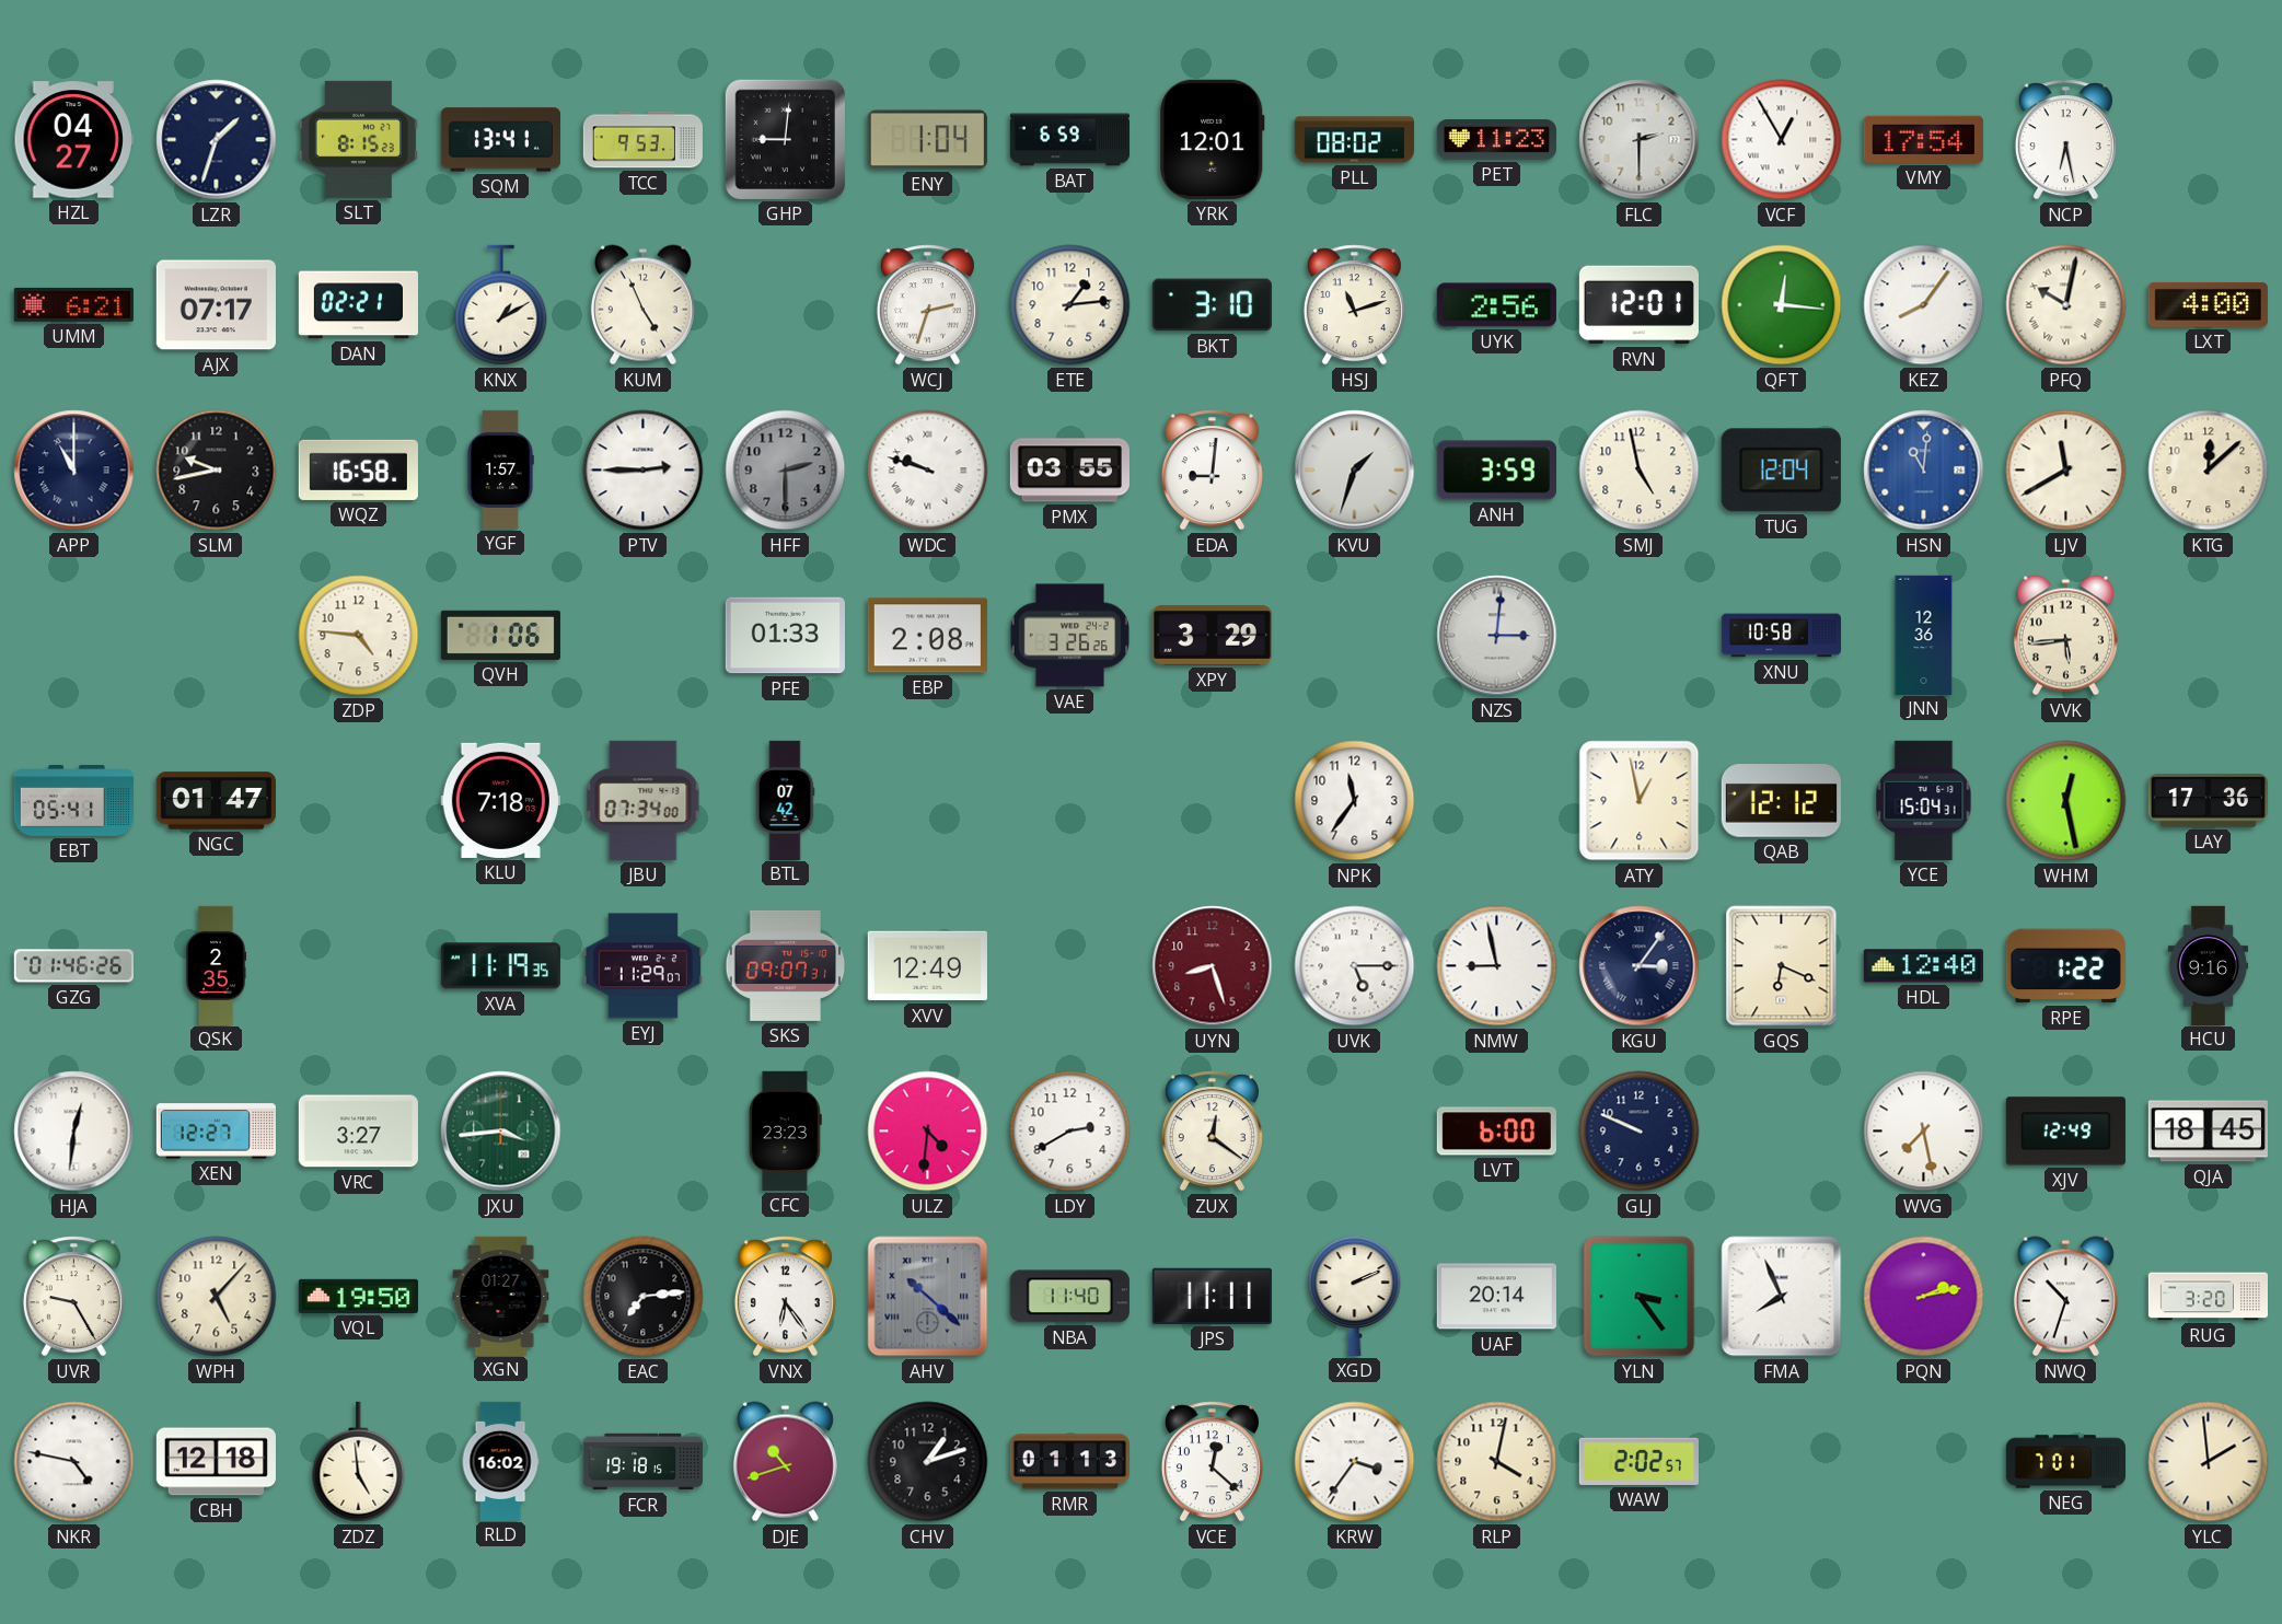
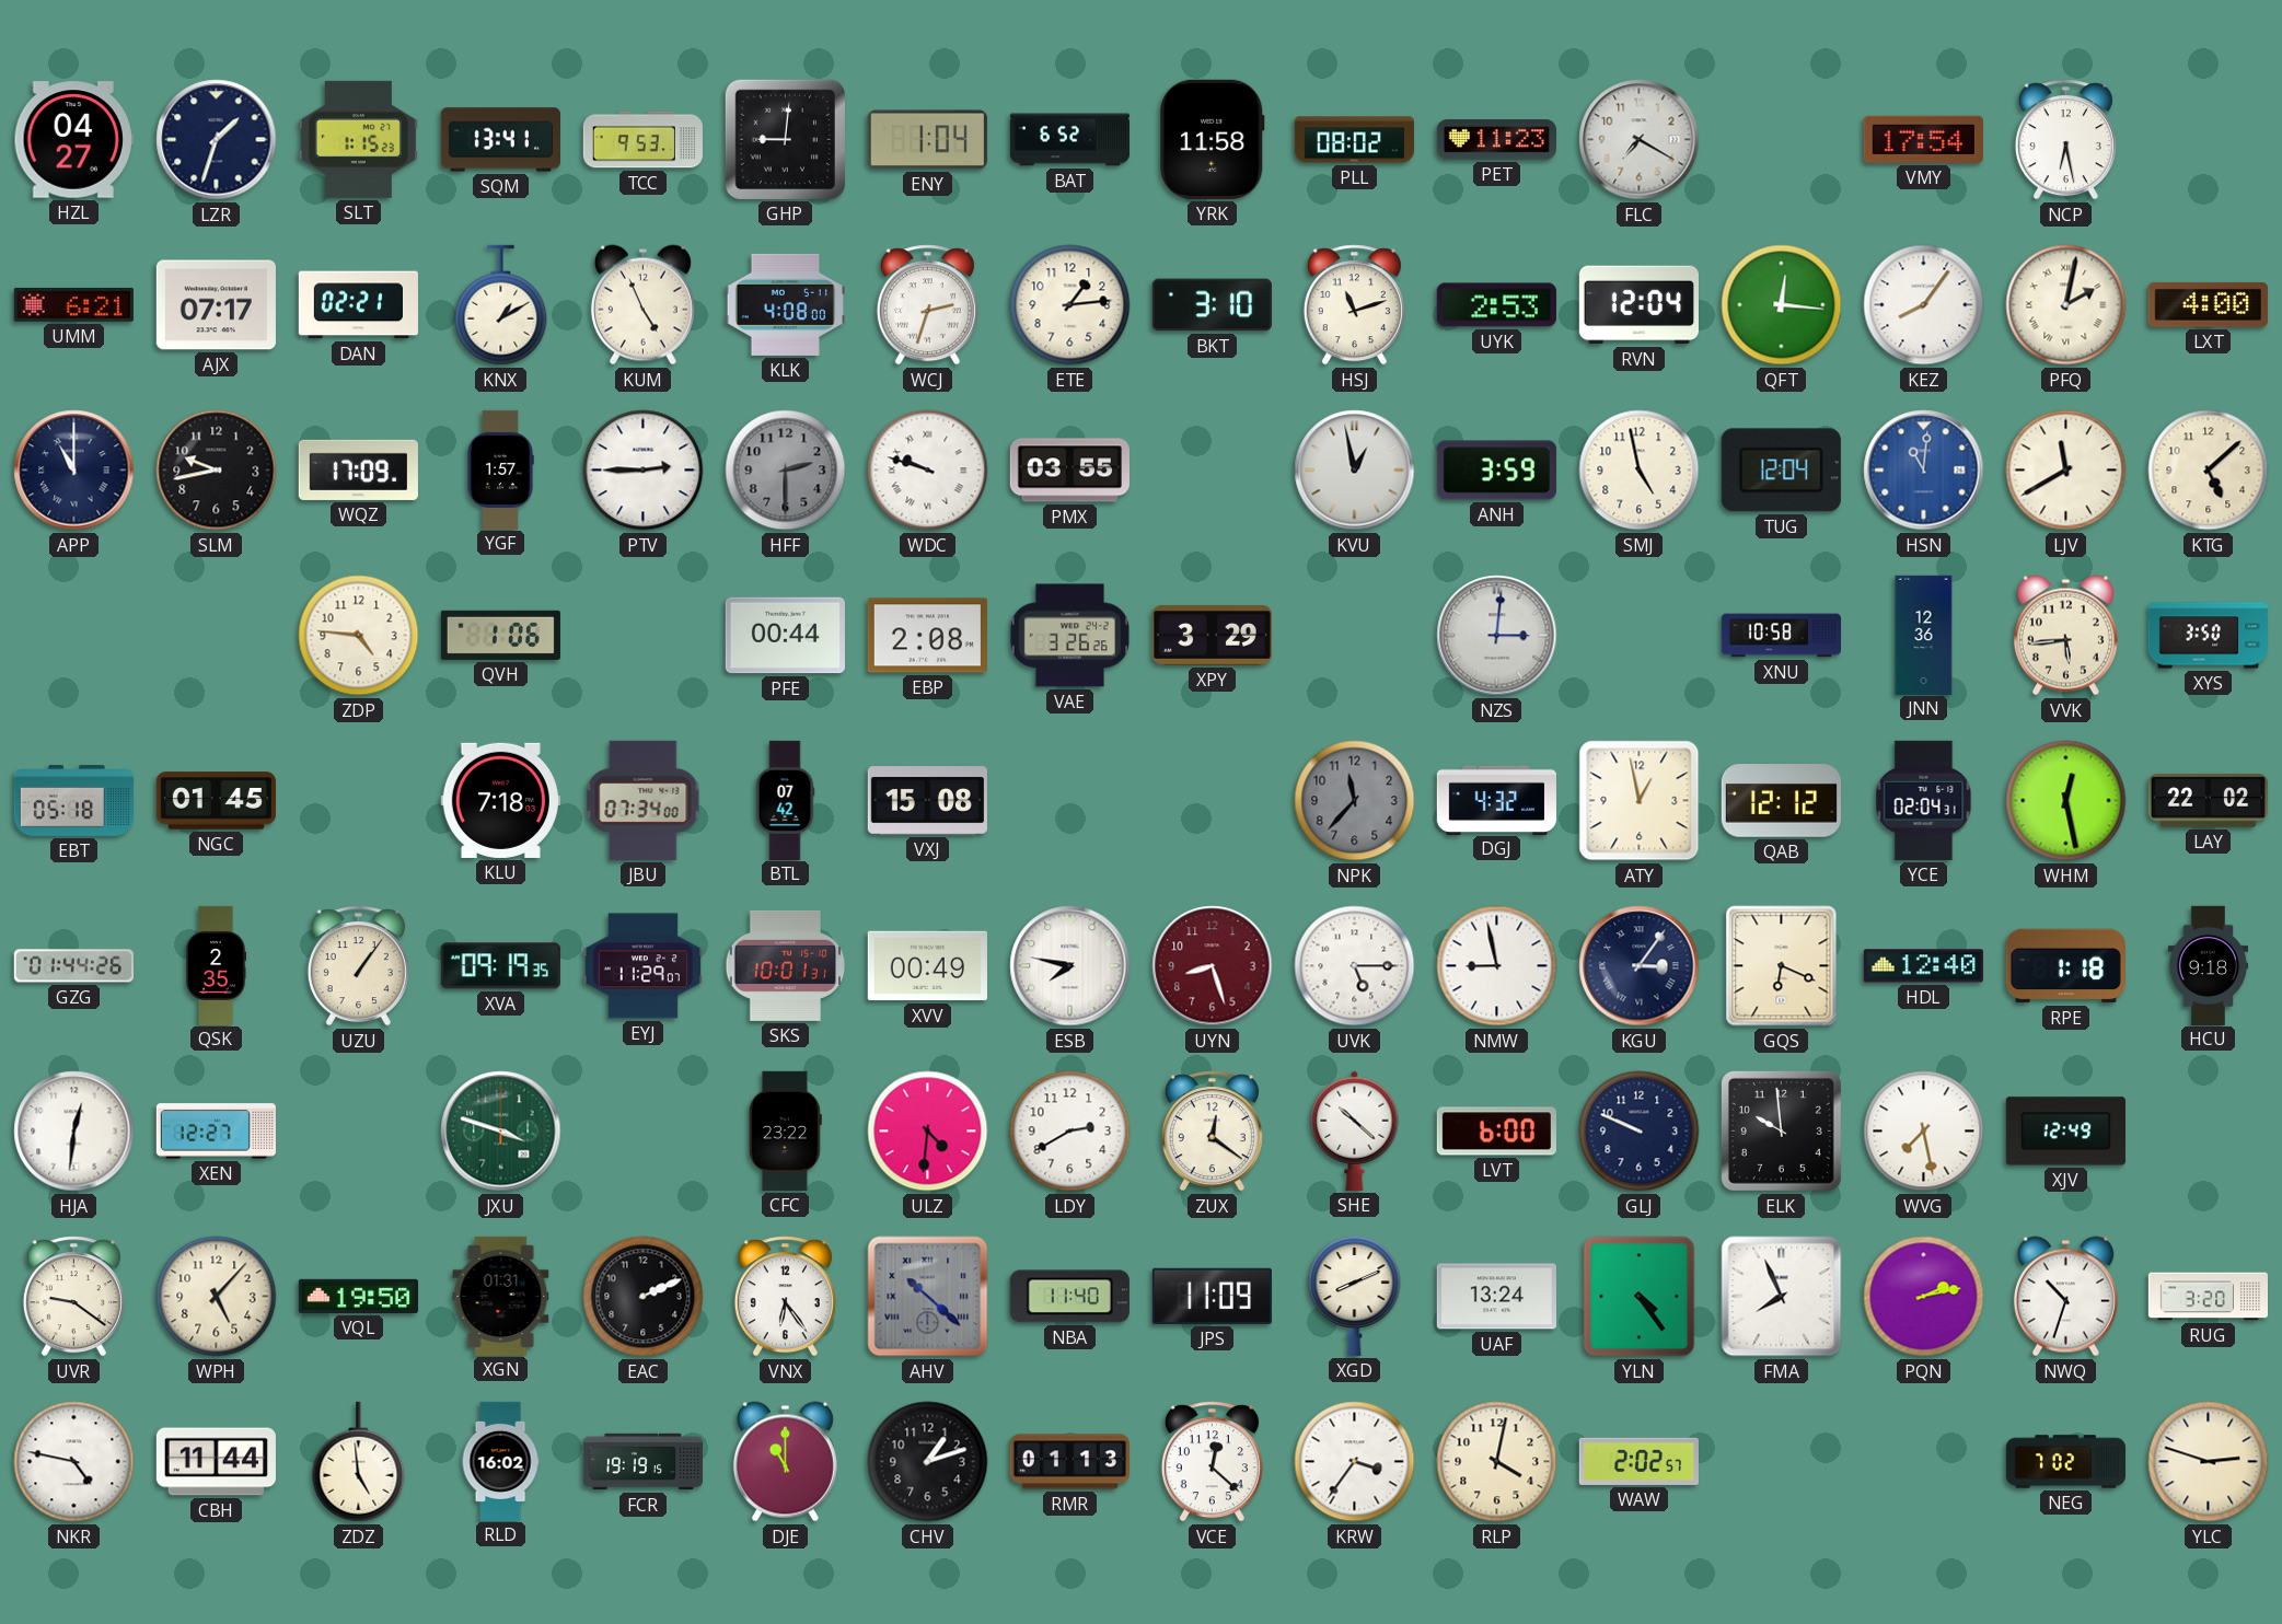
SLT: 8:15 -> 1:15
BAT: 6:59 -> 6:52
YRK: 12:01 -> 11:58
FLC: 2:30 -> 7:20
VCF: 12:55 -> none
KLK: none -> 4:08
UYK: 2:56 -> 2:53
RVN: 12:01 -> 12:04
PFQ: 10:02 -> 2:02
WQZ: 16:58 -> 17:09
EDA: 9:01 -> none
KVU: 1:33 -> 12:58
KTG: 12:08 -> 5:08
PFE: 01:33 -> 00:44
XYS: none -> 3:50
EBT: 05:41 -> 05:18
NGC: 01:47 -> 01:45
VXJ: none -> 15:08
NPK: 11:36 -> 11:37
NPK dial: white -> grey
DGJ: none -> 4:32
YCE: 15:04 -> 02:04
LAY: 17:36 -> 22:02
GZG: 01:46 -> 01:44
UZU: none -> 1:06
XVA: 11:19 -> 09:19
SKS: 09:07 -> 10:01
XVV: 12:49 -> 00:49
ESB: none -> 7:47
RPE: 1:22 -> 1:18
HCU: 9:16 -> 9:18
VRC: 3:27 -> none
JXU: 3:44 -> 3:48
CFC: 23:23 -> 23:22
SHE: none -> 10:22
ELK: none -> 9:59
QJA: 18:45 -> none
UVR: 9:25 -> 9:21
XGN: 01:27 -> 01:31
EAC: 7:14 -> 2:11
JPS: 11:11 -> 11:09
XGD: 2:11 -> 8:11
UAF: 20:14 -> 13:24
YLN: 3:24 -> 4:24
CBH: 12:18 -> 11:44
FCR: 19:18 -> 19:19
DJE: 10:42 -> 11:00
NEG: 7:01 -> 7:02
YLC: 1:59 -> 2:48
